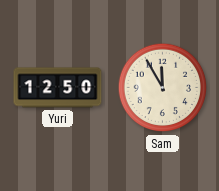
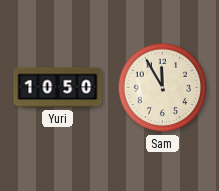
Yuri: 12:50 -> 10:50
